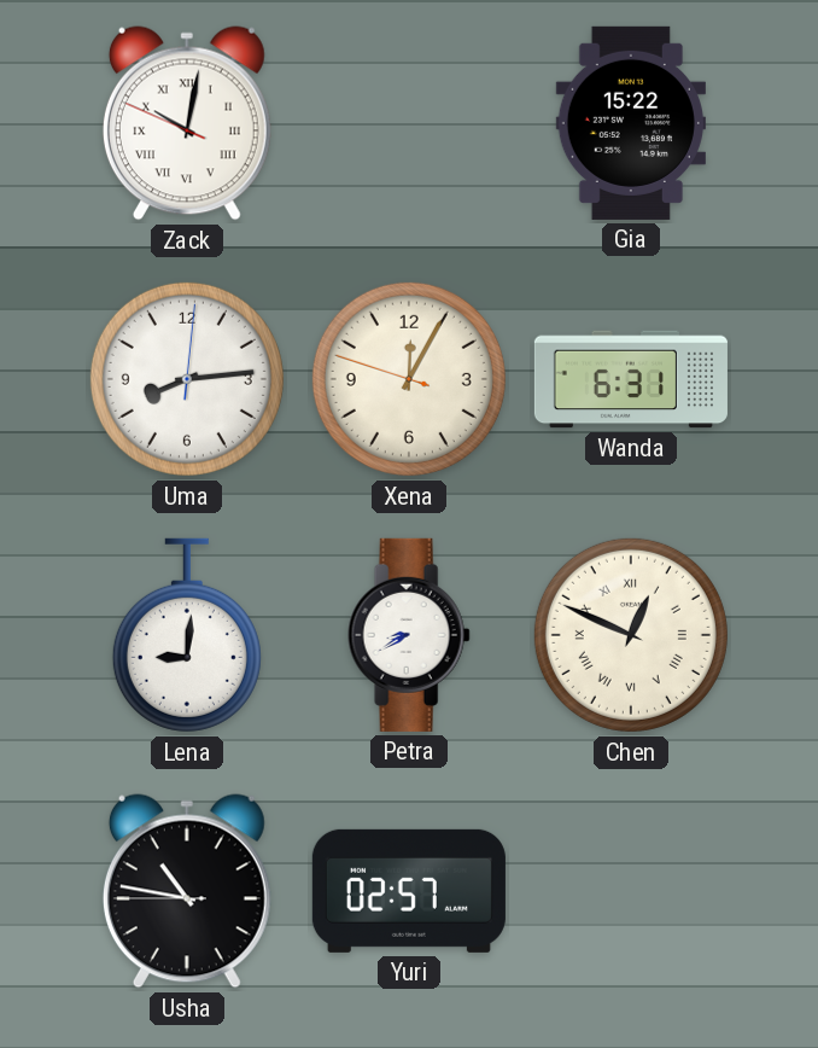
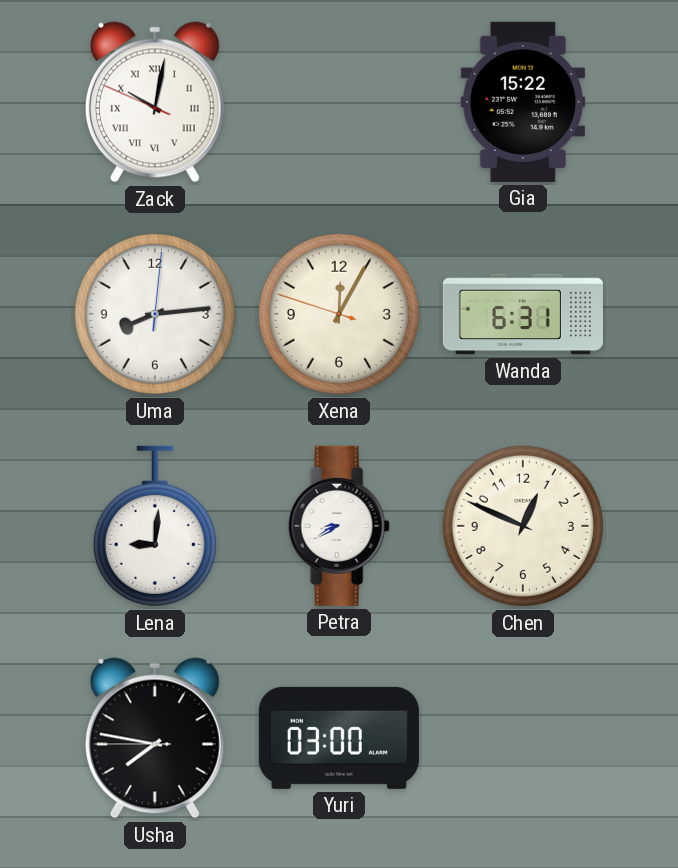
Chen numerals: Roman -> Arabic
Usha: 10:46 -> 7:46
Yuri: 02:57 -> 03:00
